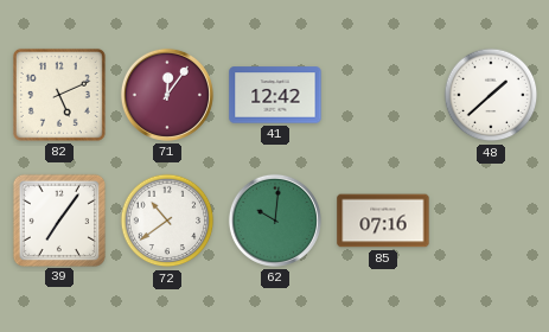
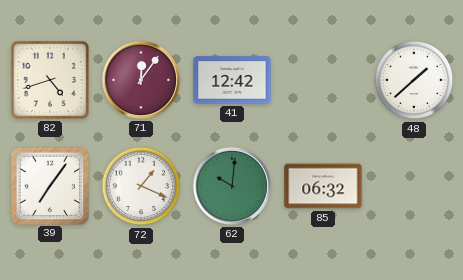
82: 5:11 -> 4:42
72: 10:39 -> 1:19
85: 07:16 -> 06:32
